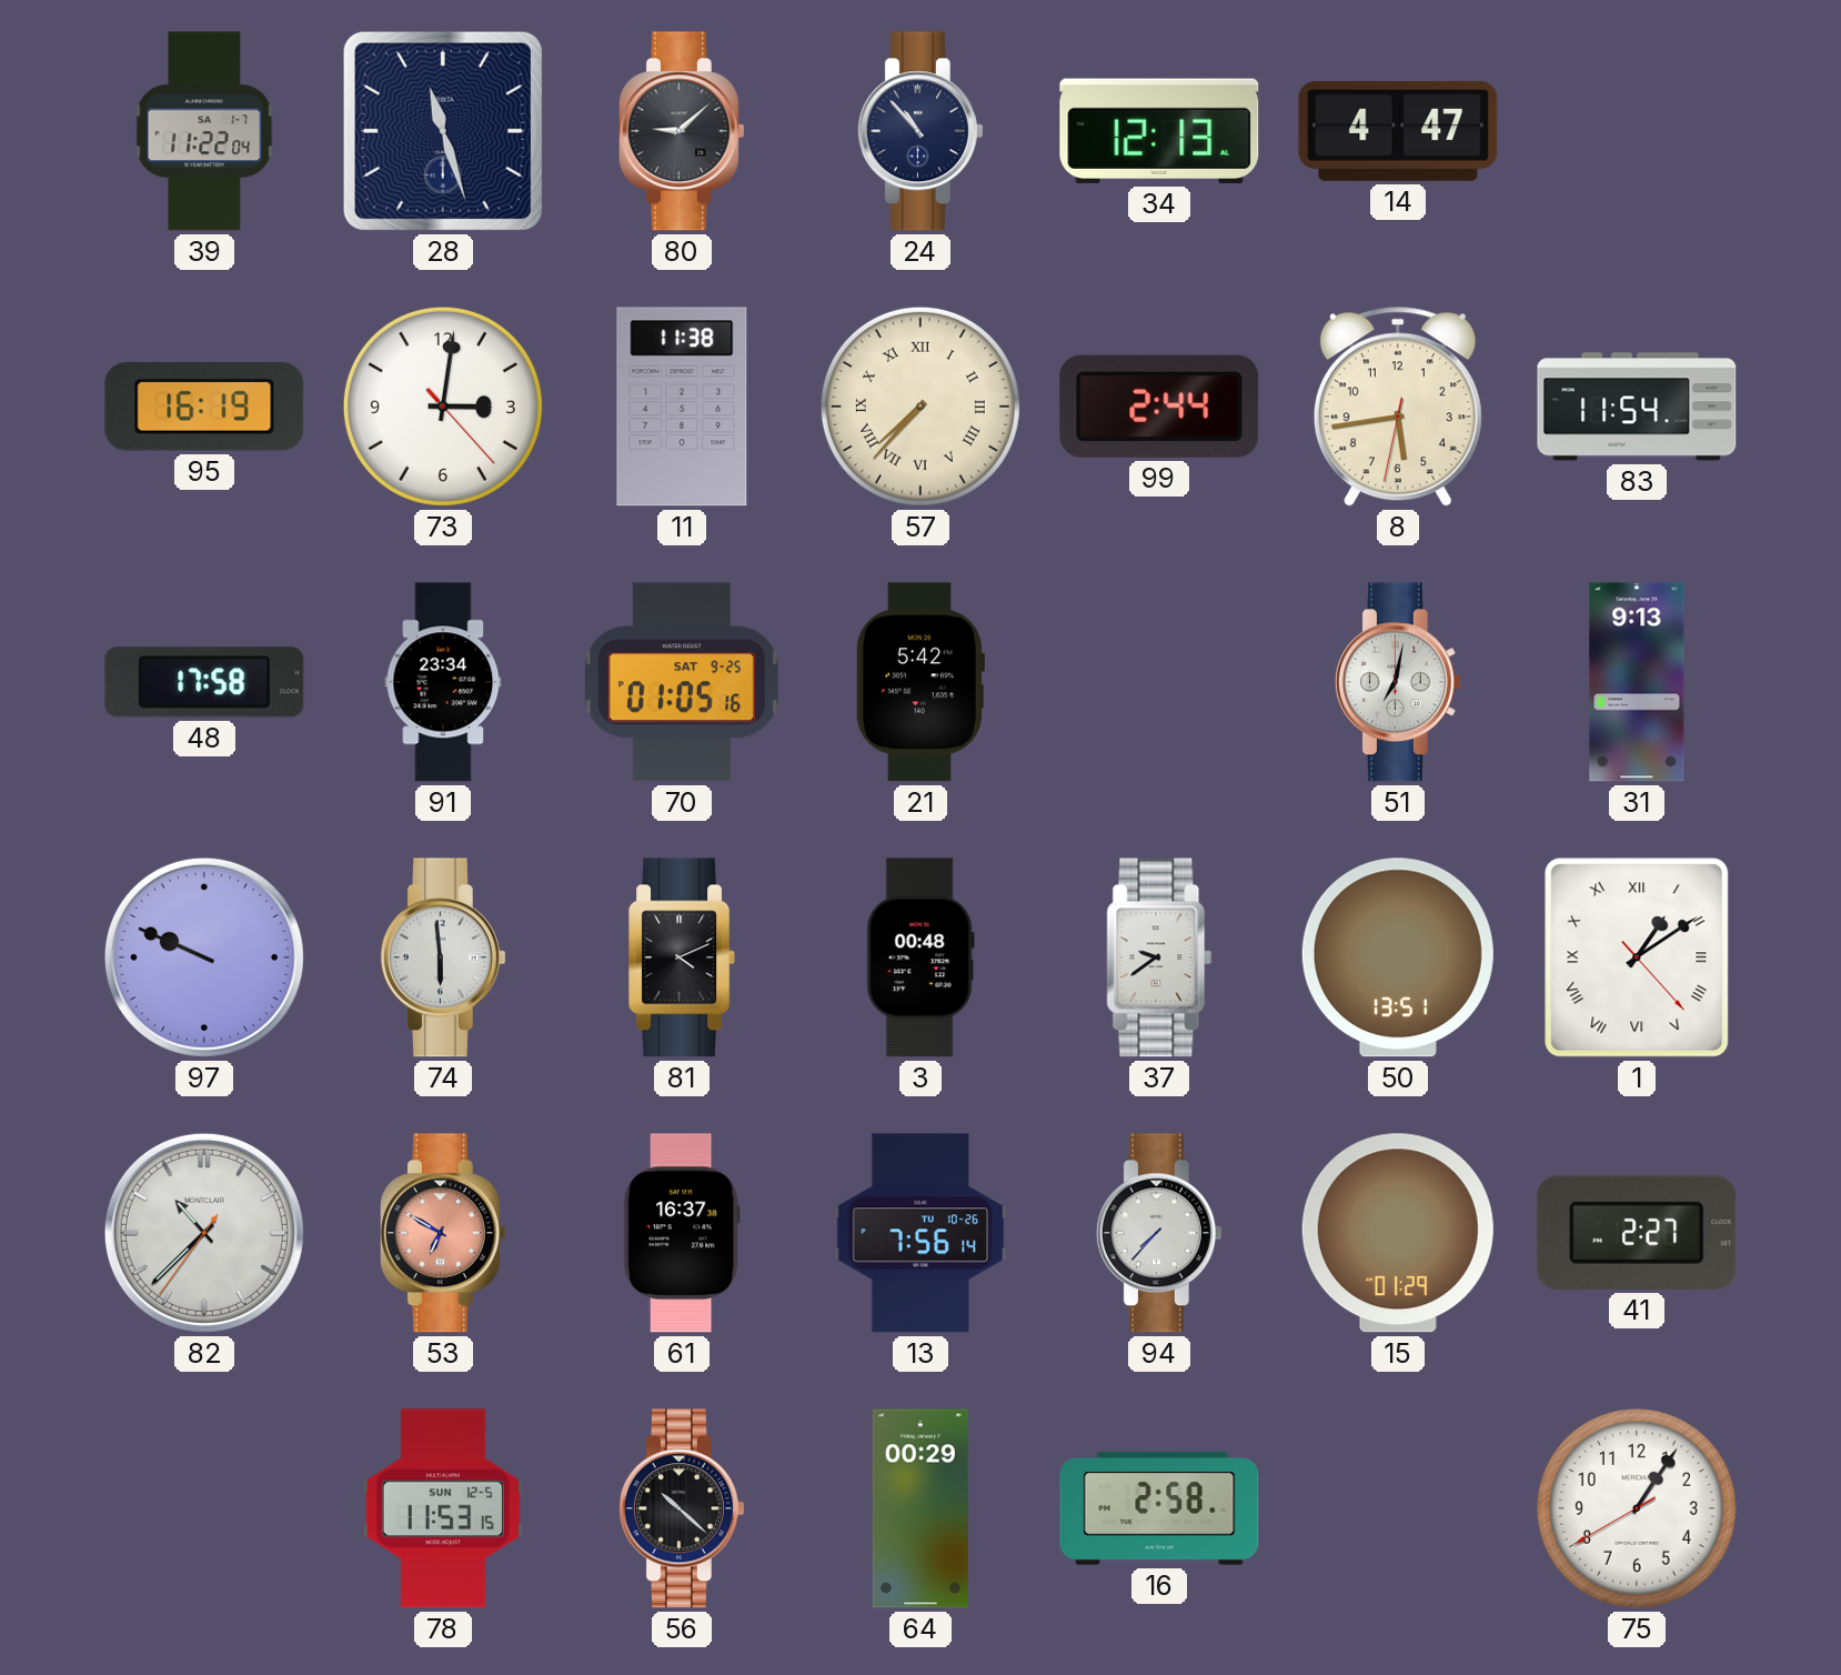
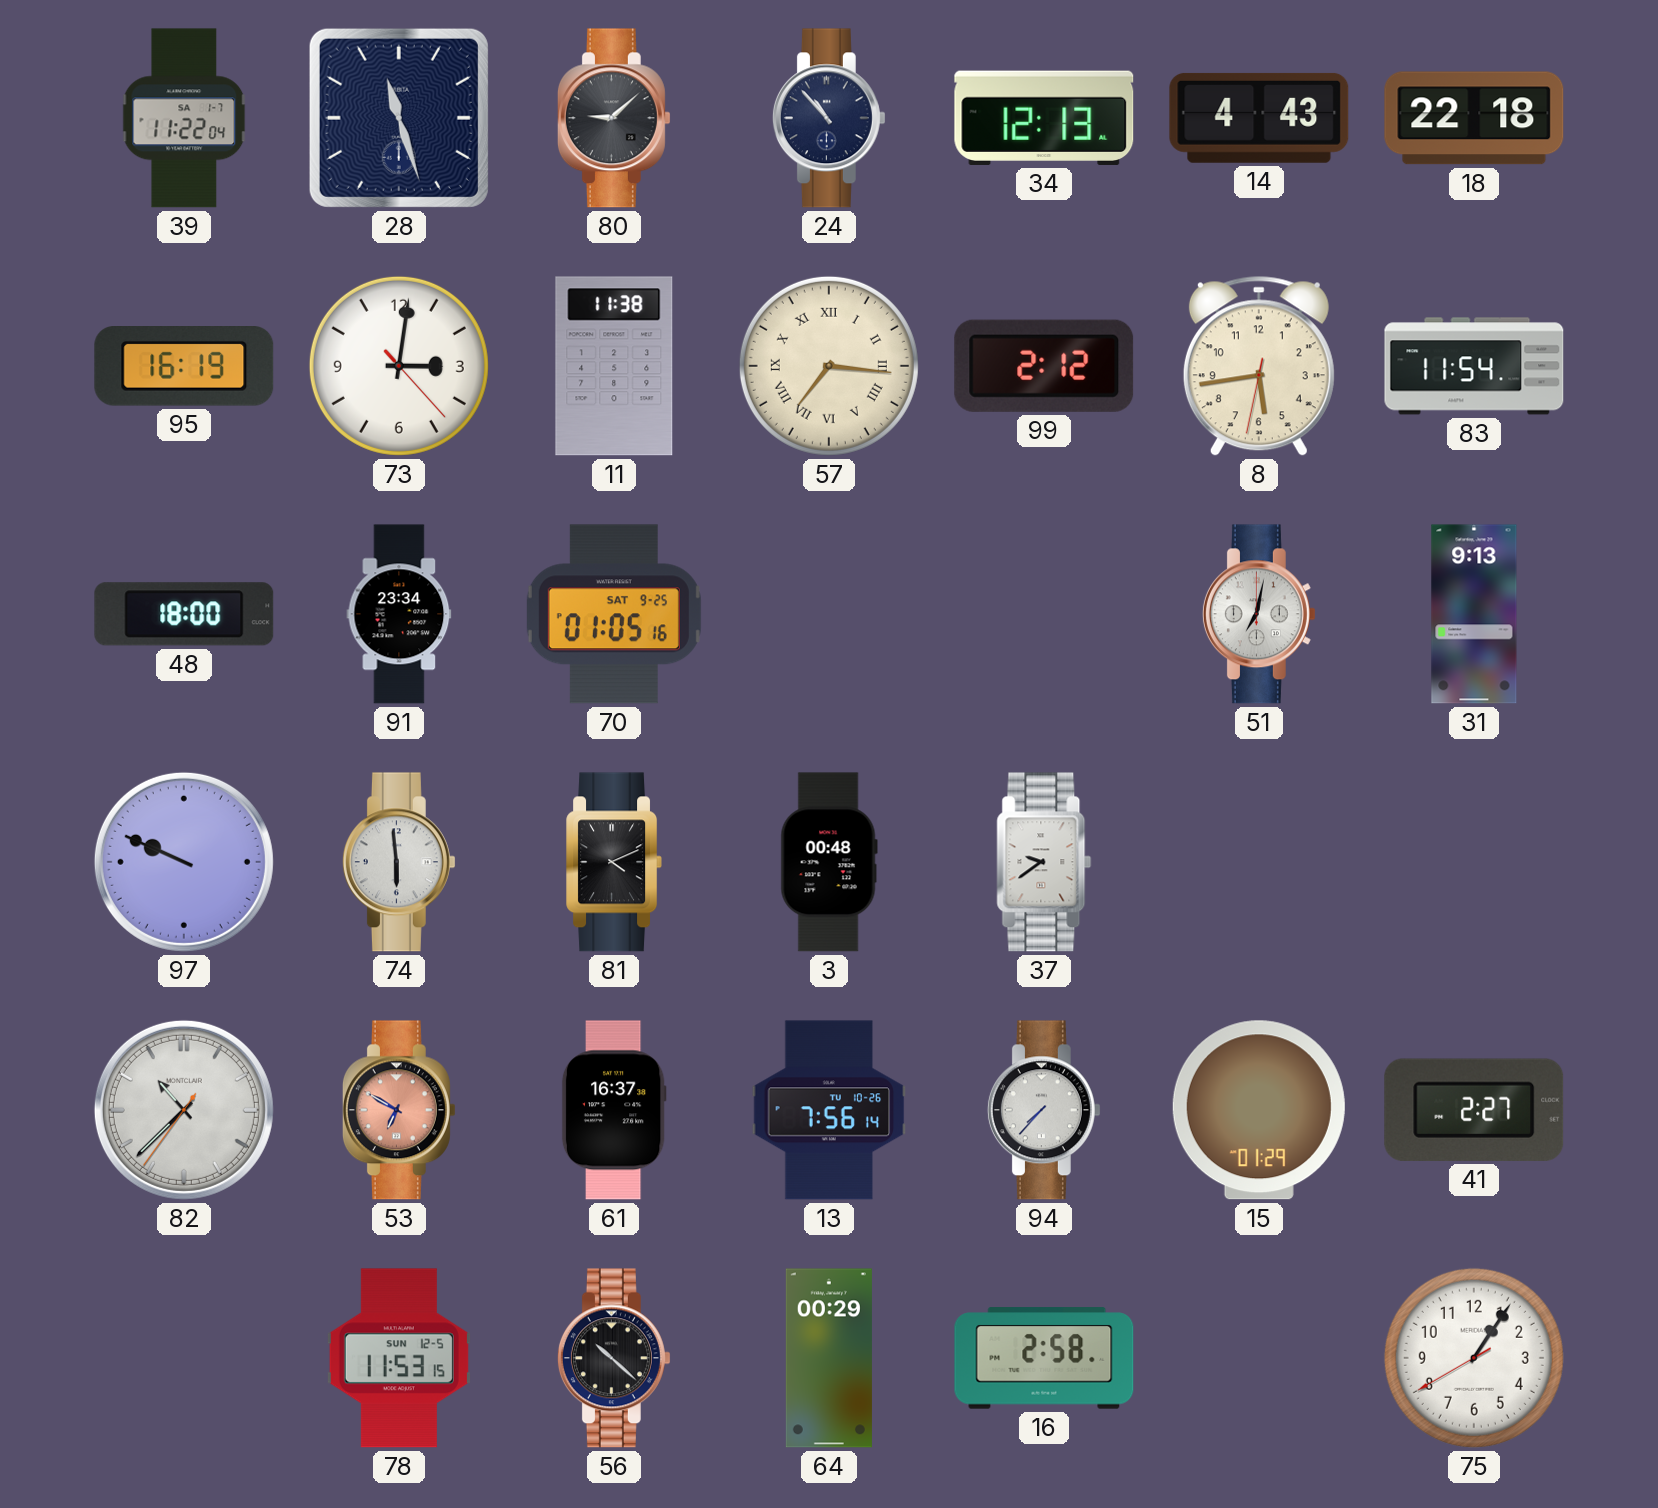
14: 4:47 -> 4:43
18: none -> 22:18
57: 7:37 -> 7:16
99: 2:44 -> 2:12
48: 17:58 -> 18:00
21: 5:42 -> none
50: 13:51 -> none
1: 1:09 -> none
